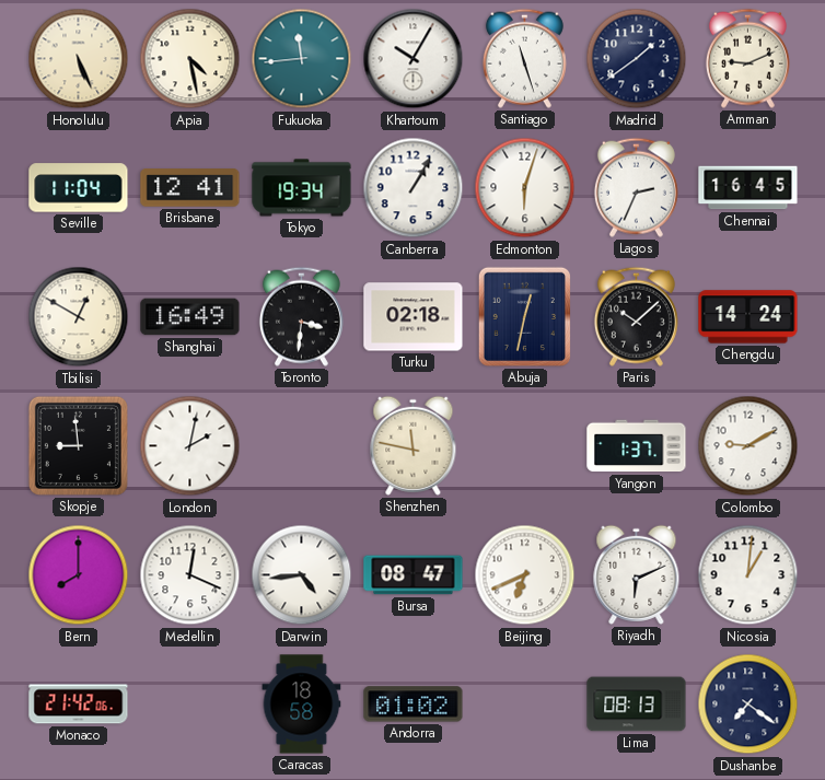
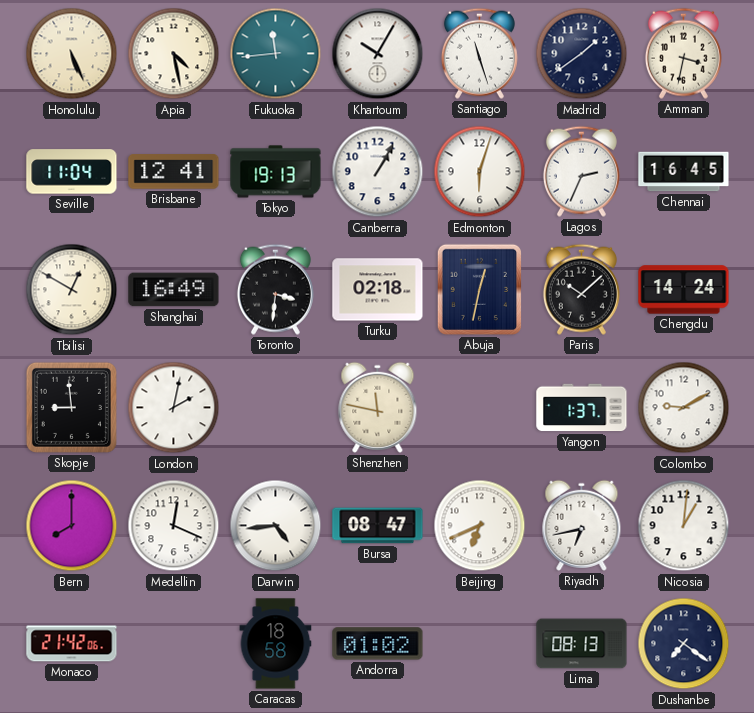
Amman: 9:11 -> 3:32
Tokyo: 19:34 -> 19:13
Riyadh: 6:11 -> 6:43
